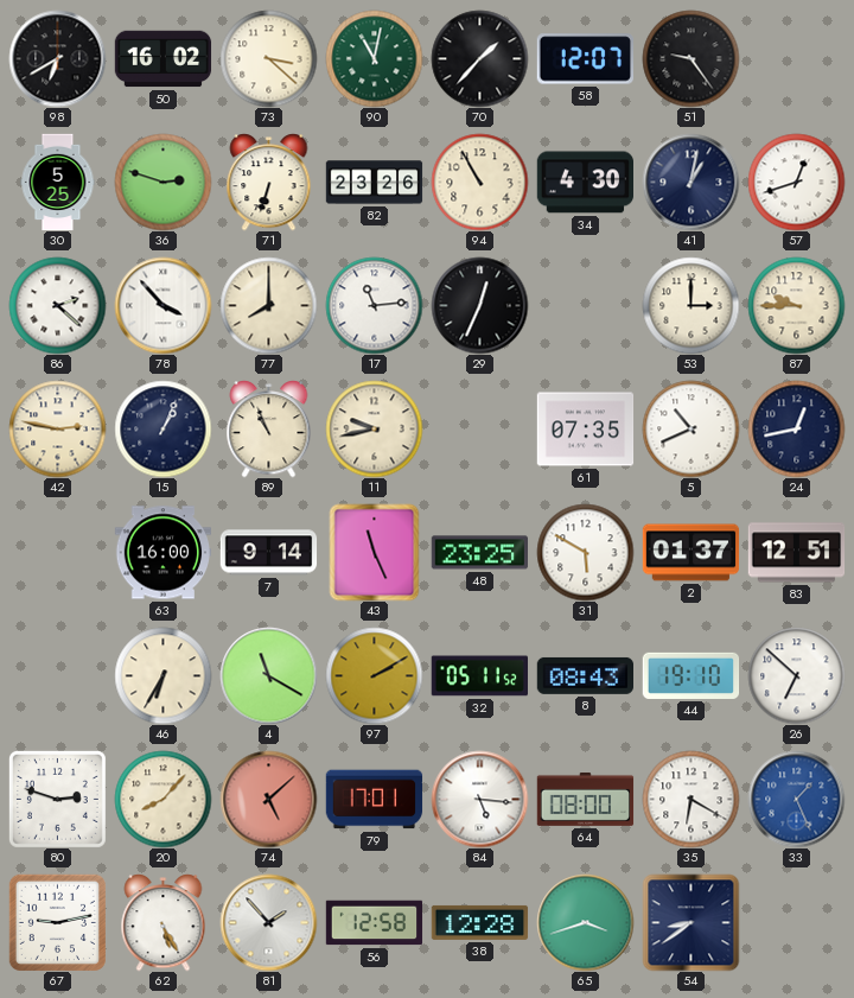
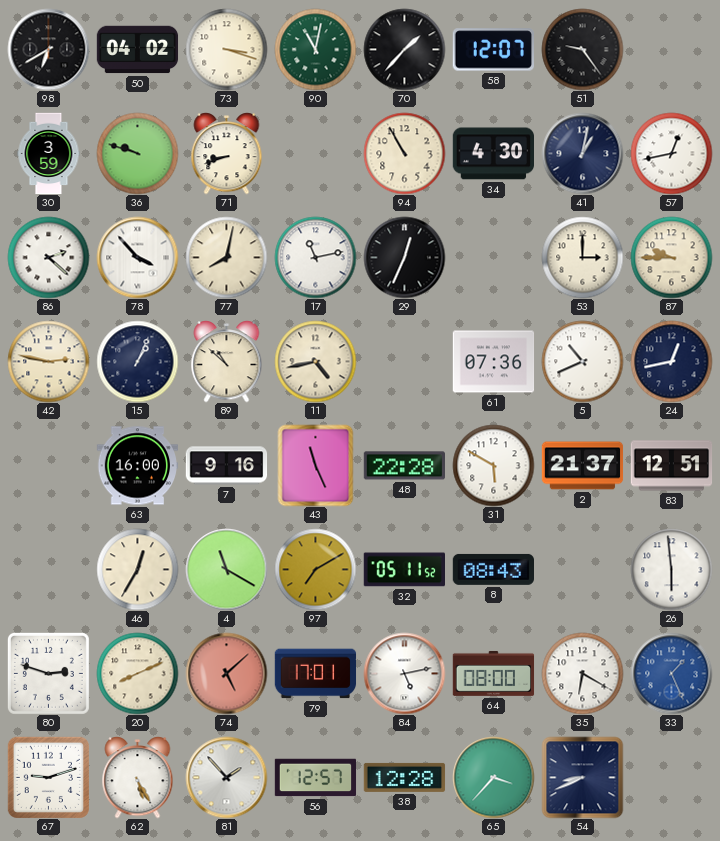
50: 16:02 -> 04:02
73: 3:22 -> 3:18
30: 5:25 -> 3:59
36: 2:48 -> 9:48
71: 6:33 -> 8:42
82: 23:26 -> none
57: 12:42 -> 12:43
77: 8:00 -> 8:02
17: 11:14 -> 11:13
89: 10:56 -> 10:52
11: 9:43 -> 4:43
61: 07:35 -> 07:36
7: 9:14 -> 9:16
48: 23:25 -> 22:28
2: 01:37 -> 21:37
46: 6:35 -> 12:35
97: 2:10 -> 7:10
44: 19:10 -> none
26: 6:52 -> 5:59
20: 8:07 -> 8:11
84: 5:16 -> 5:13
67: 9:13 -> 9:12
56: 12:58 -> 12:57
65: 3:42 -> 3:37
54: 8:39 -> 8:41
